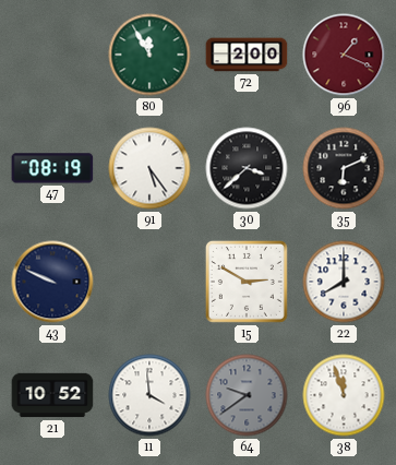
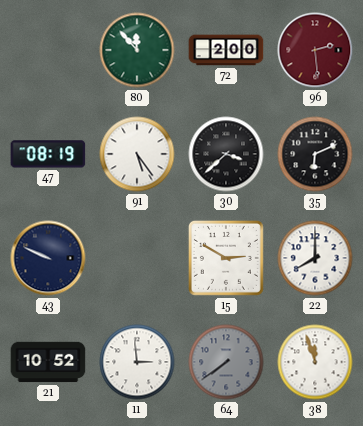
80: 11:55 -> 11:53
96: 1:19 -> 2:29
11: 3:59 -> 2:59
64: 9:39 -> 7:39
